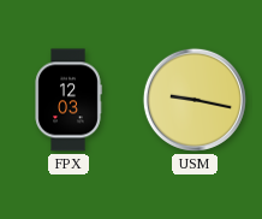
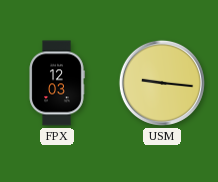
USM: 9:17 -> 9:16
